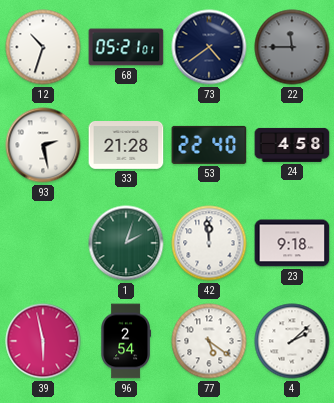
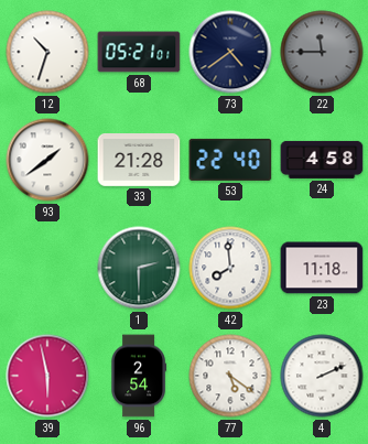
93: 2:28 -> 1:39
1: 2:03 -> 2:30
42: 11:59 -> 7:59
23: 9:18 -> 11:18
4: 2:08 -> 2:11
